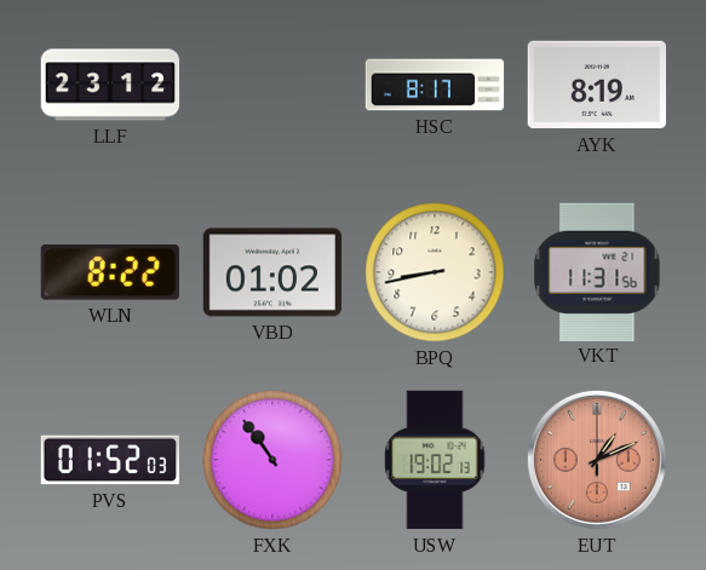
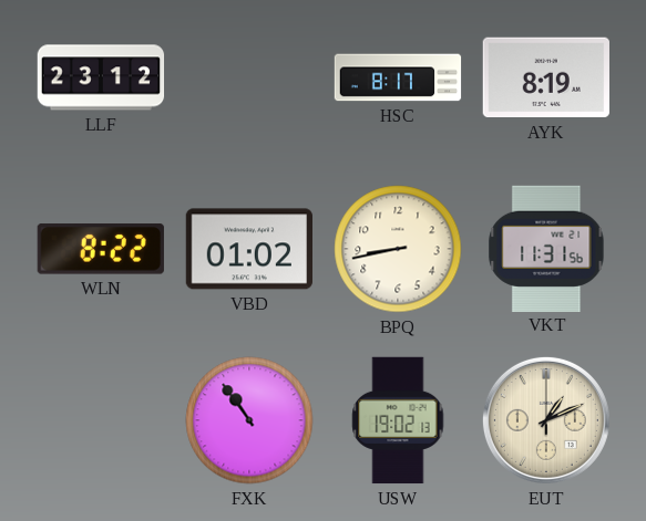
PVS: 01:52 -> none
EUT dial: salmon -> cream
